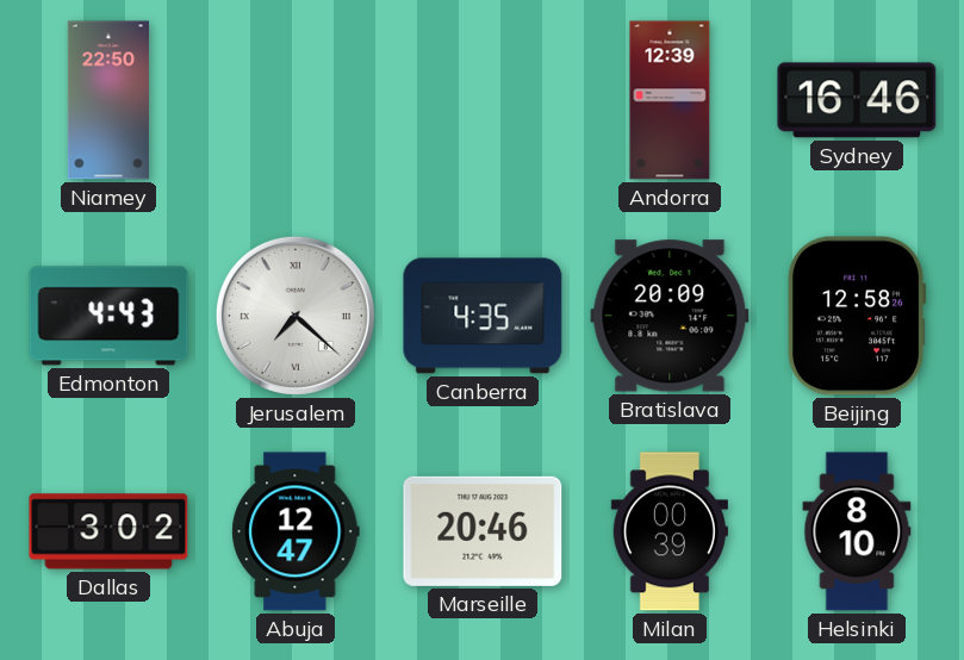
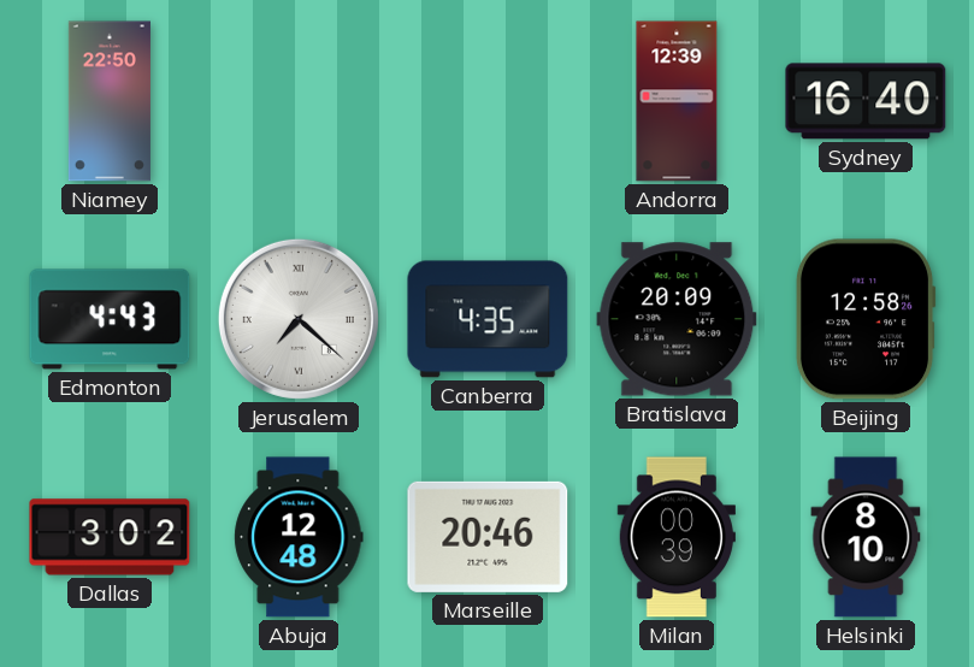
Sydney: 16:46 -> 16:40
Abuja: 12:47 -> 12:48
